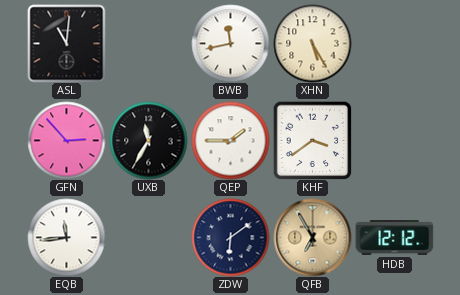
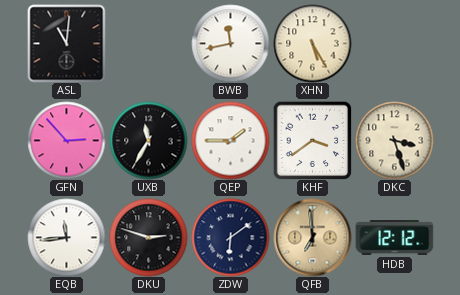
DKC: none -> 3:27
DKU: none -> 2:48
QFB: 6:55 -> 6:59
